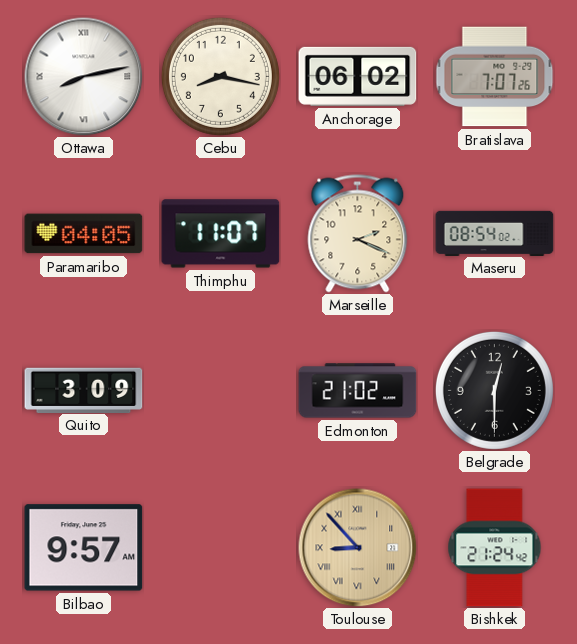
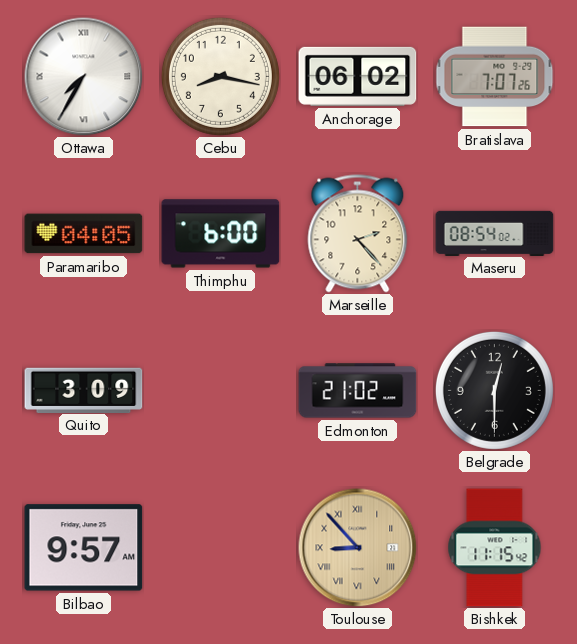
Ottawa: 8:13 -> 7:35
Thimphu: 11:07 -> 6:00
Marseille: 2:19 -> 2:23
Bishkek: 21:24 -> 11:15
